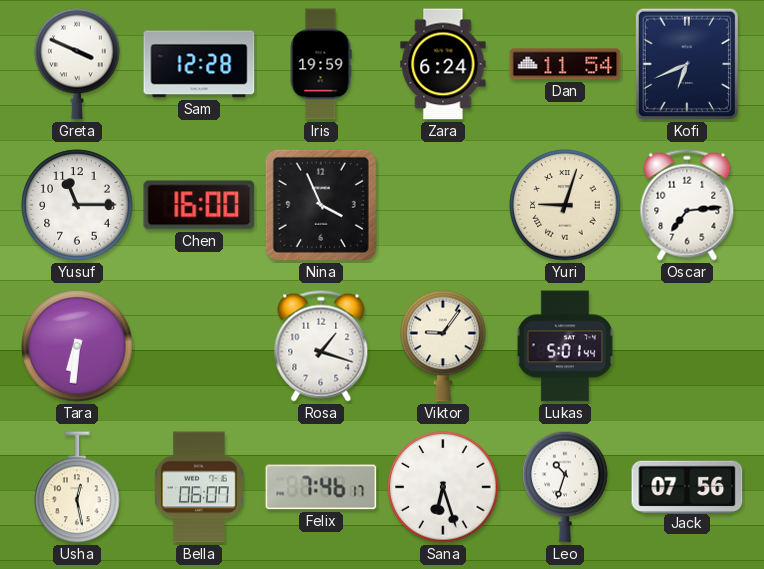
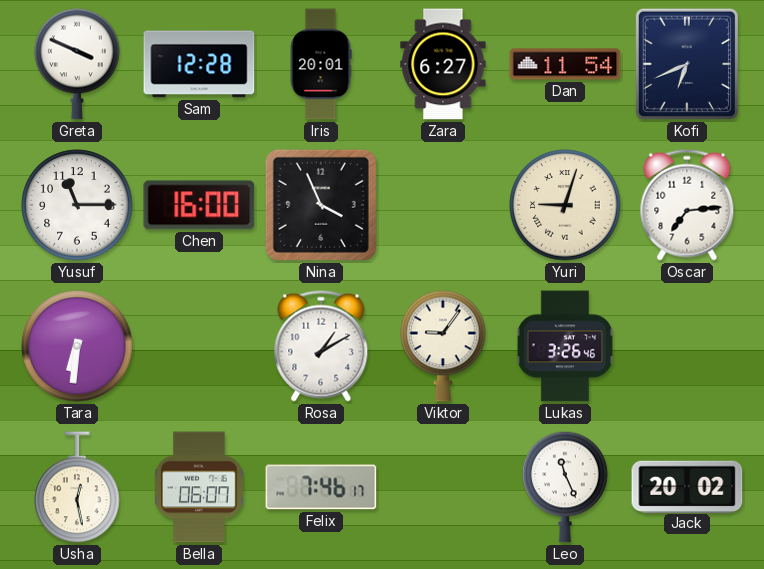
Iris: 19:59 -> 20:01
Zara: 6:24 -> 6:27
Rosa: 1:18 -> 1:10
Lukas: 5:01 -> 3:26
Sana: 6:27 -> none
Leo: 10:33 -> 11:26
Jack: 07:56 -> 20:02
